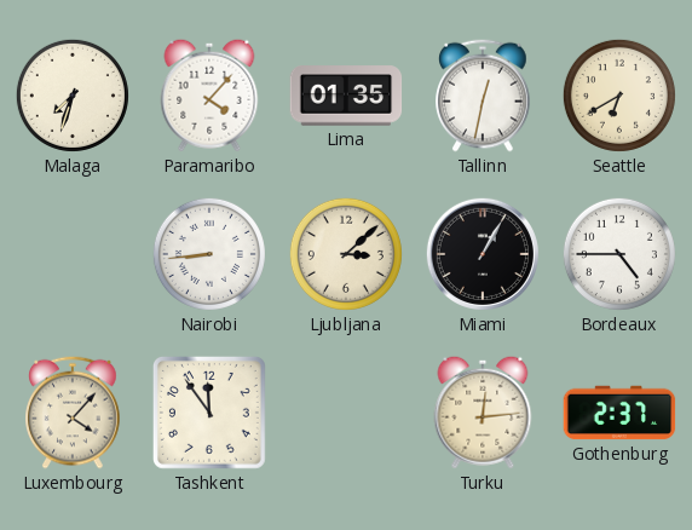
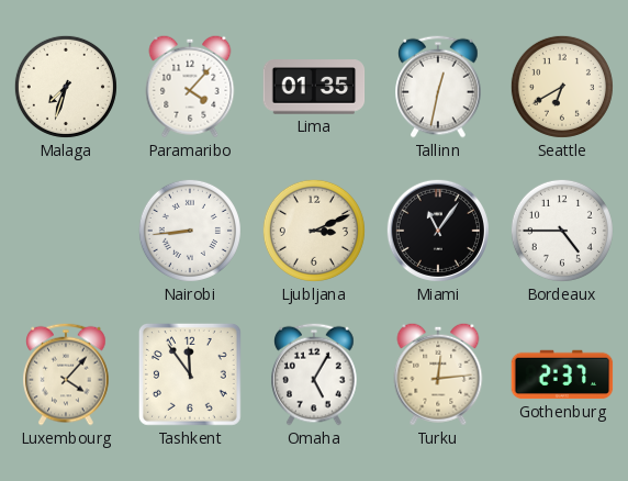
Ljubljana: 3:08 -> 3:11
Miami: 1:05 -> 11:06
Omaha: none -> 5:05
